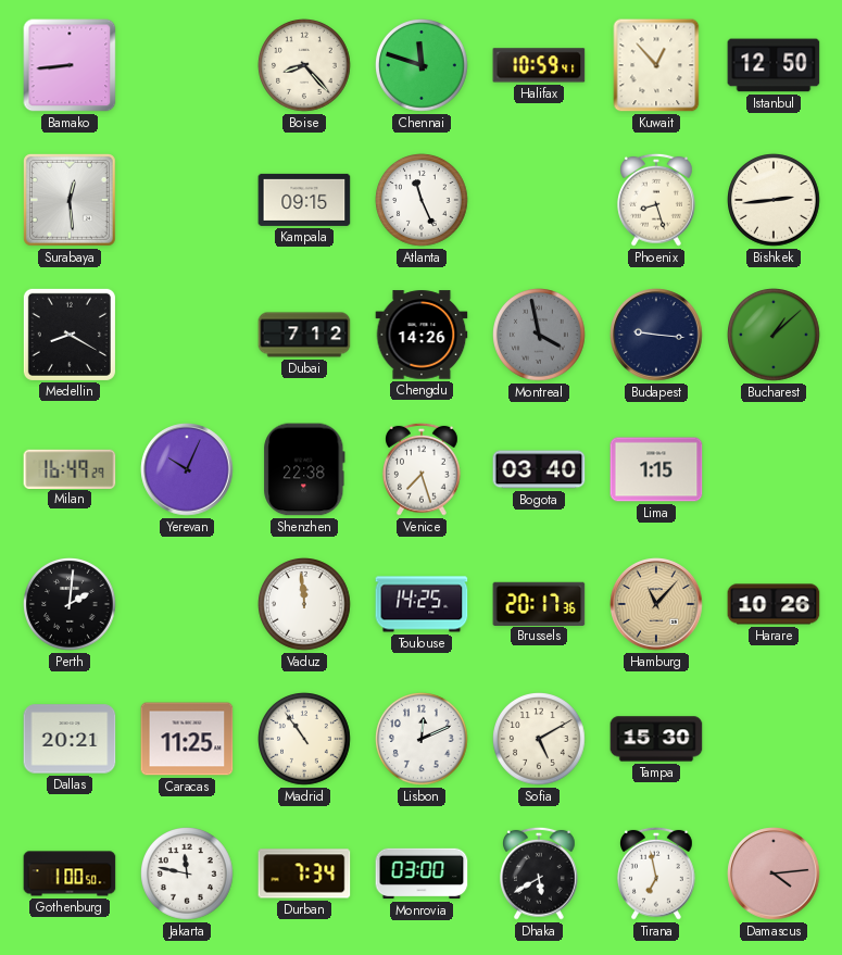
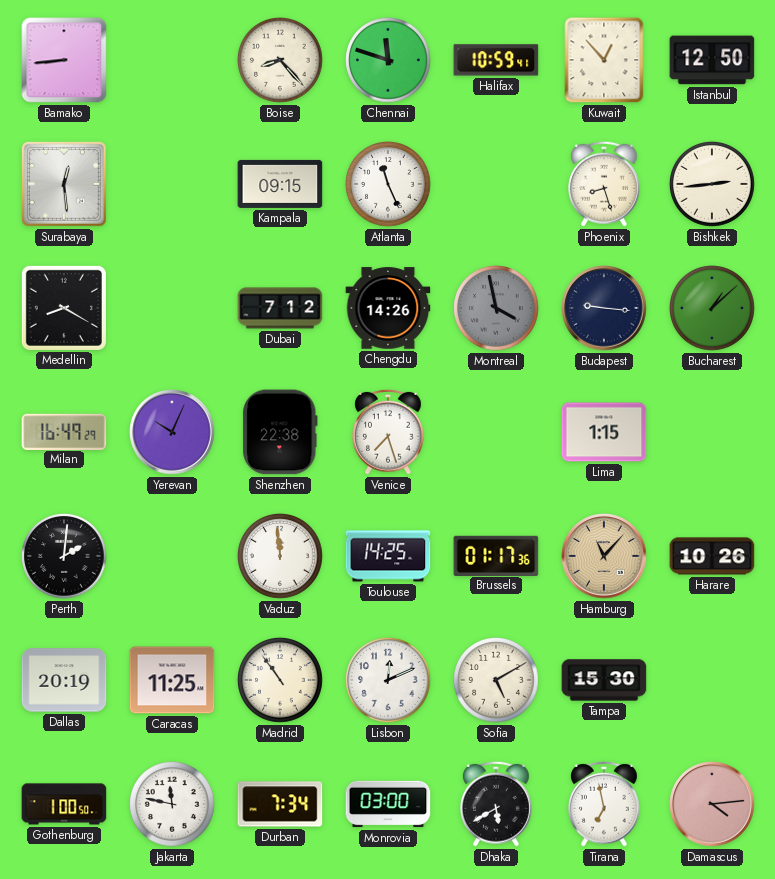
Bogota: 03:40 -> none
Brussels: 20:17 -> 01:17
Dallas: 20:21 -> 20:19
